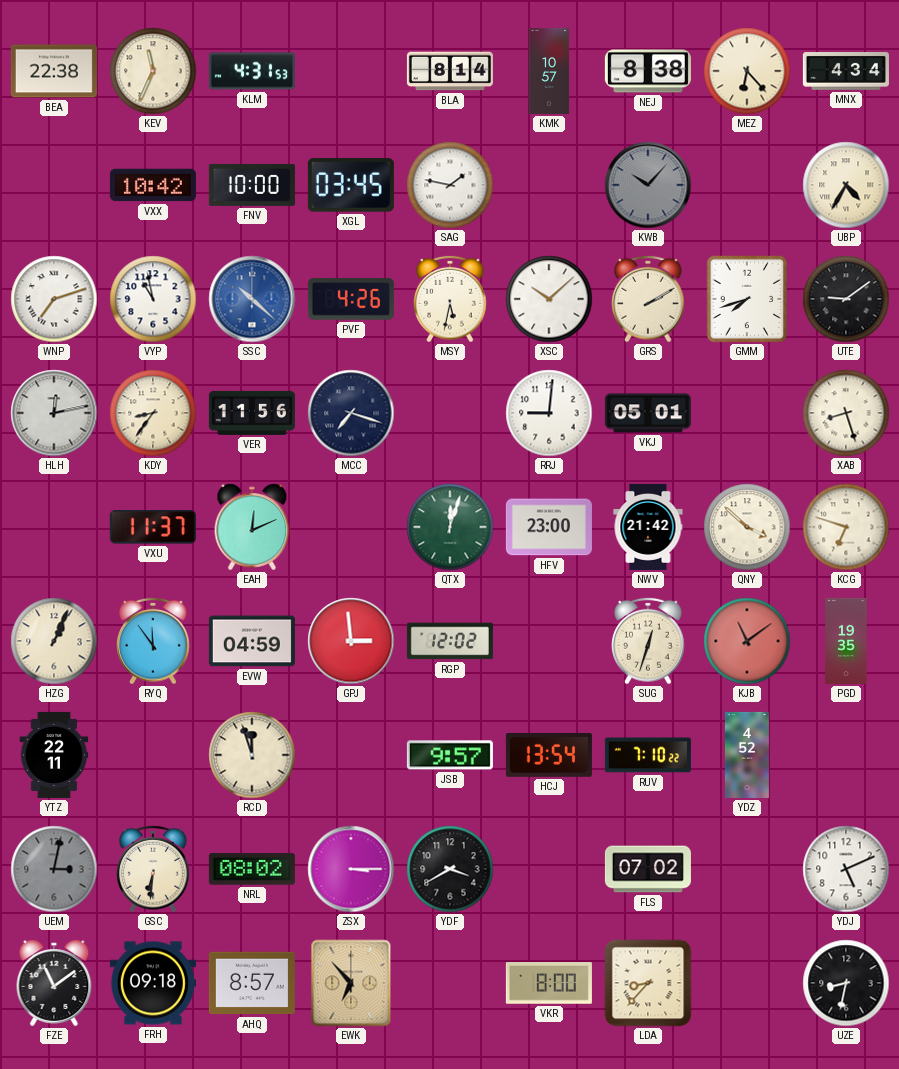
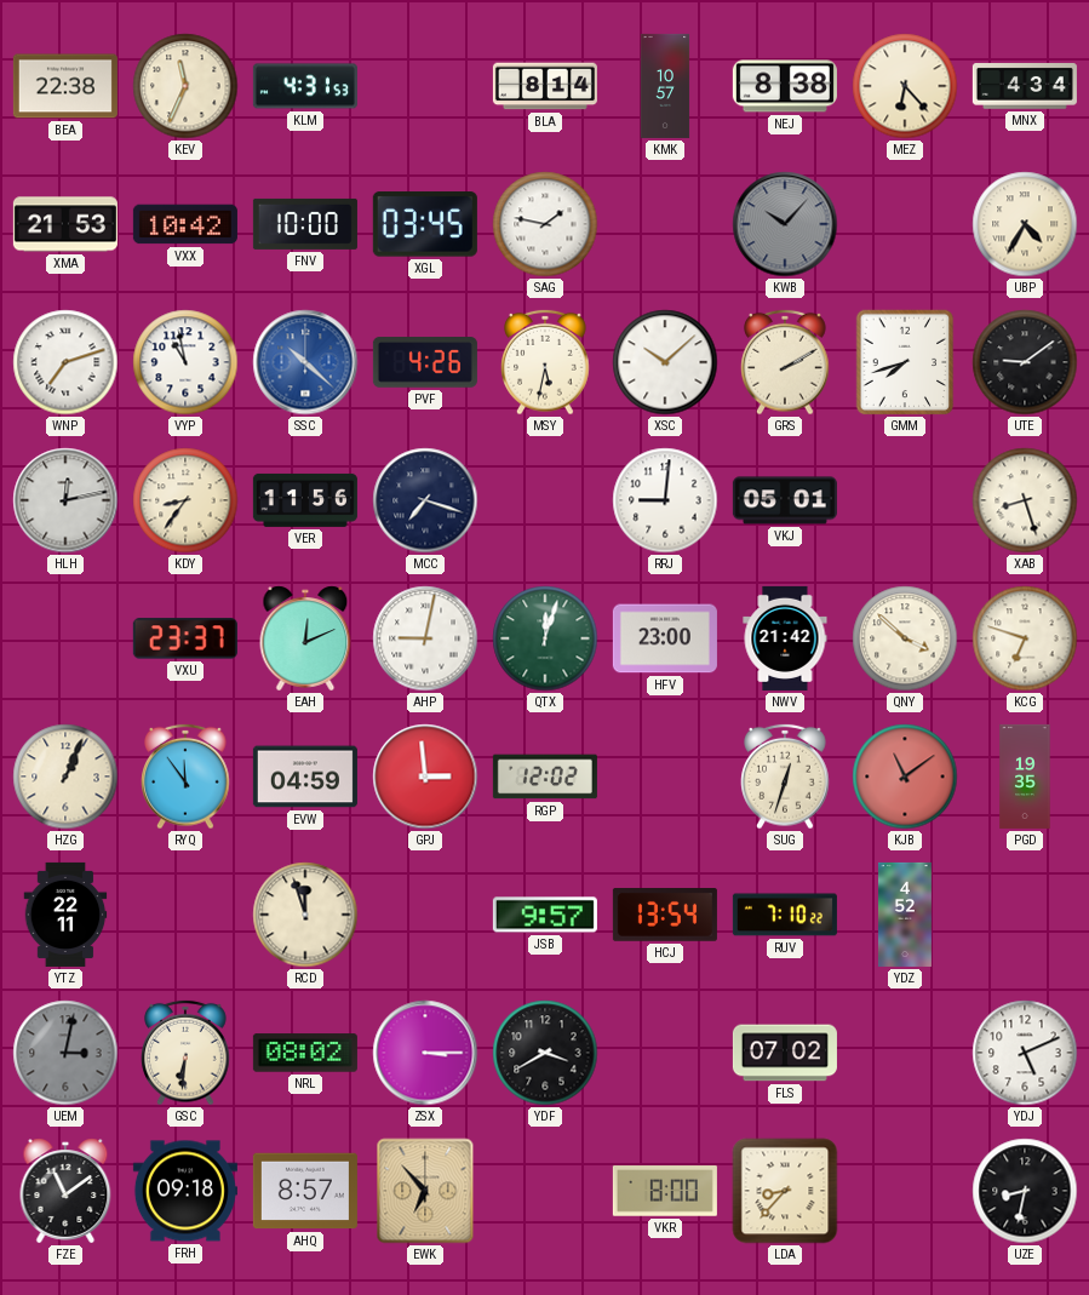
XMA: none -> 21:53
VXU: 11:37 -> 23:37
AHP: none -> 9:02
